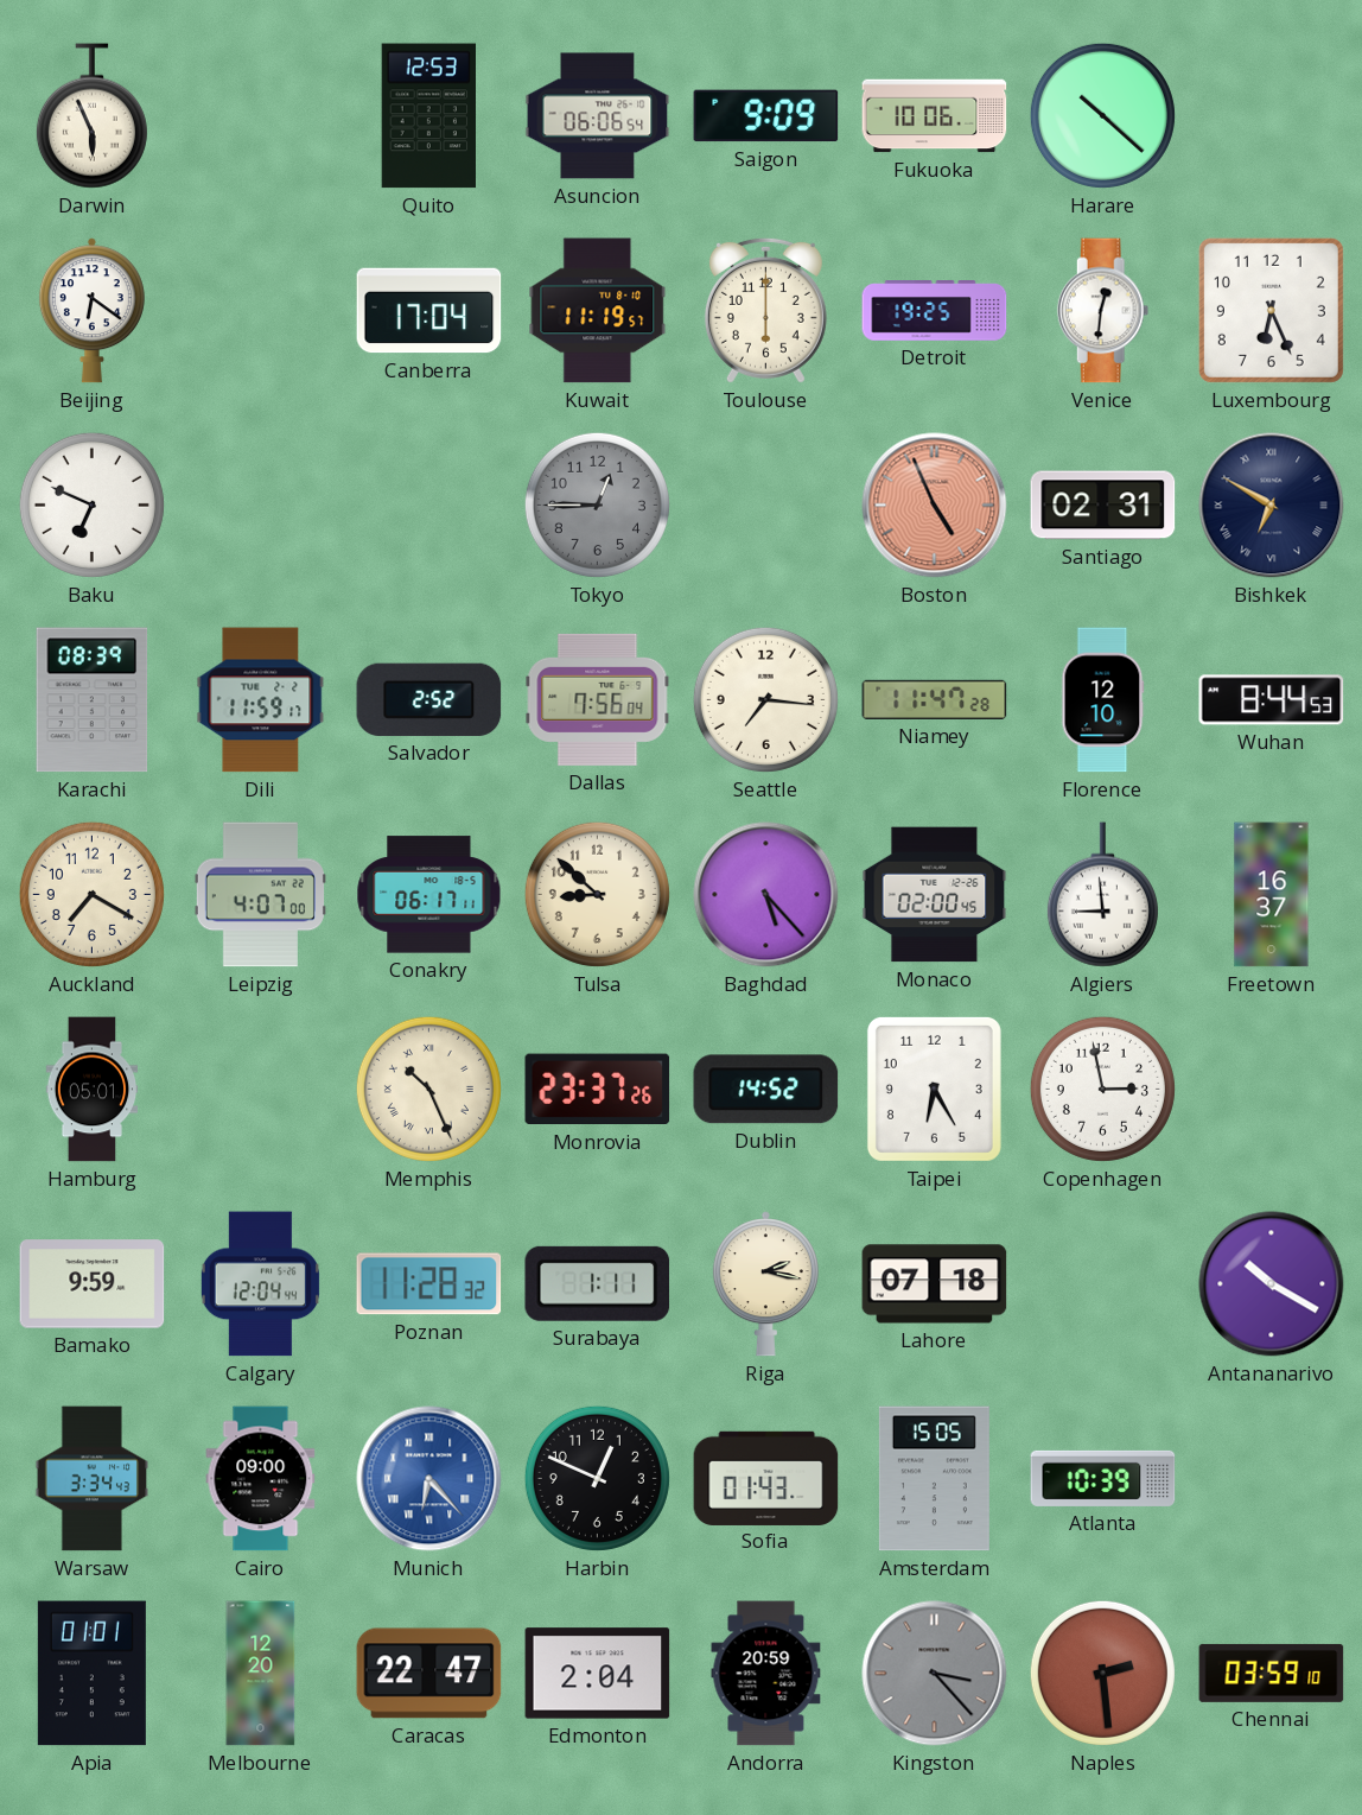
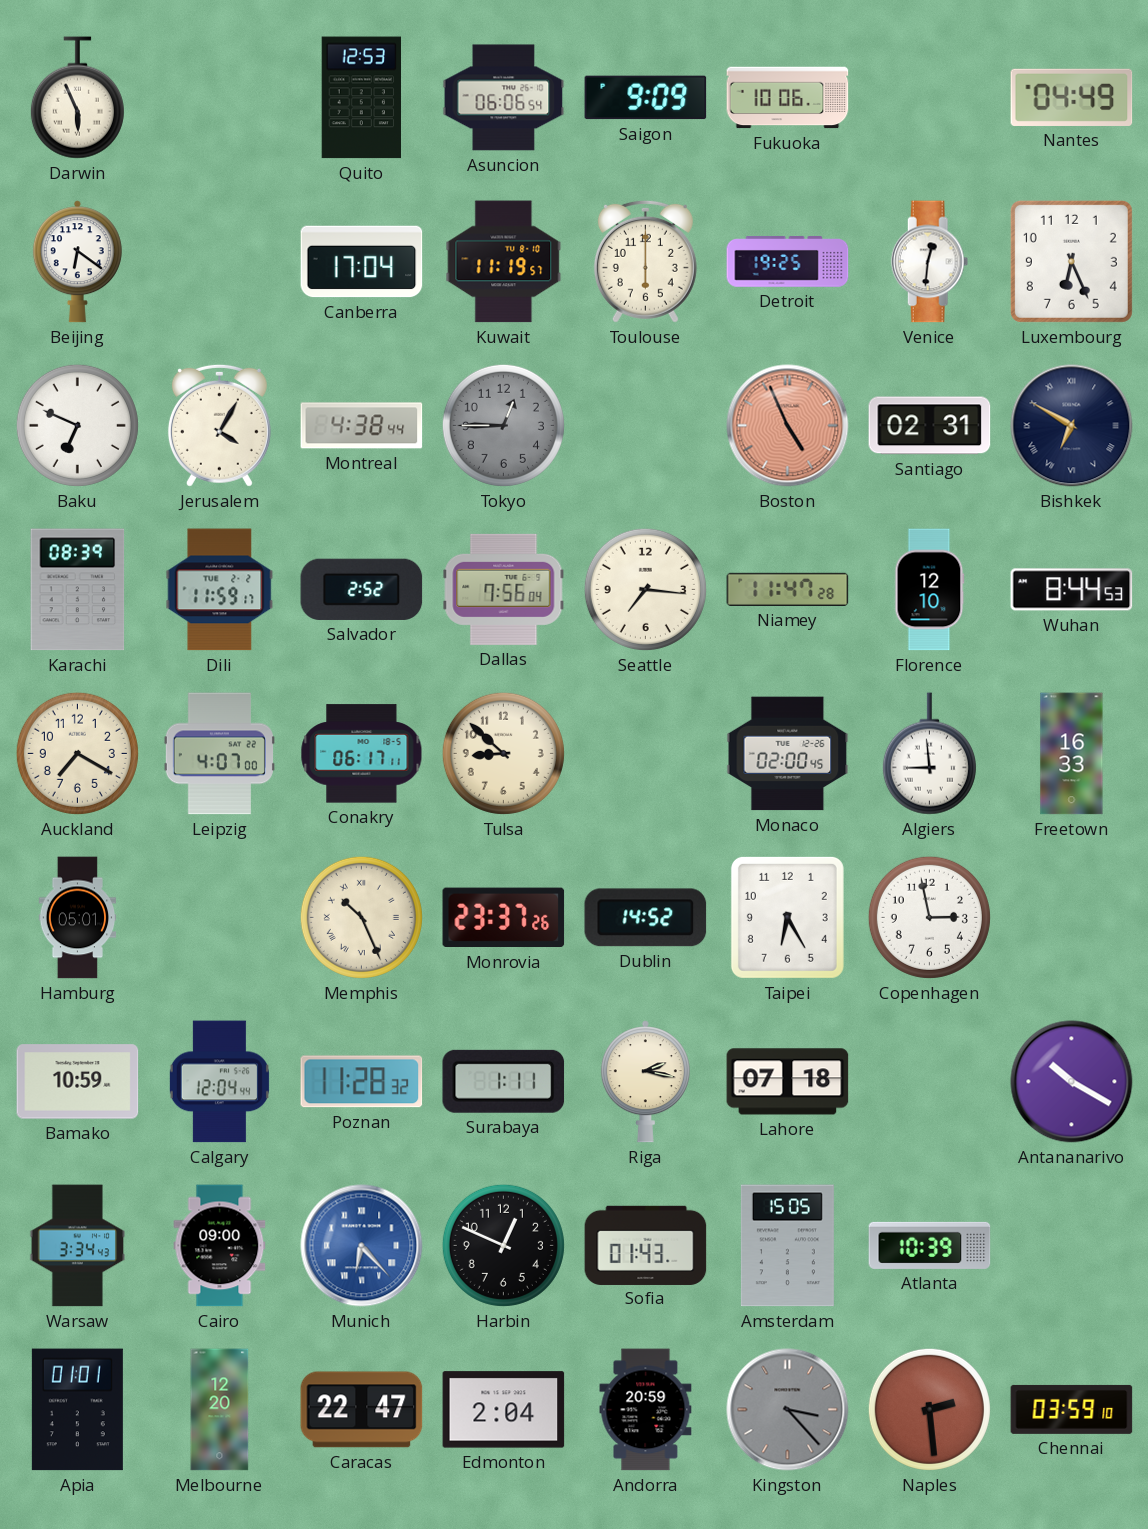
Harare: 10:22 -> none
Nantes: none -> 04:49
Jerusalem: none -> 4:05
Montreal: none -> 4:38
Baghdad: 5:23 -> none
Freetown: 16:37 -> 16:33
Bamako: 9:59 -> 10:59
